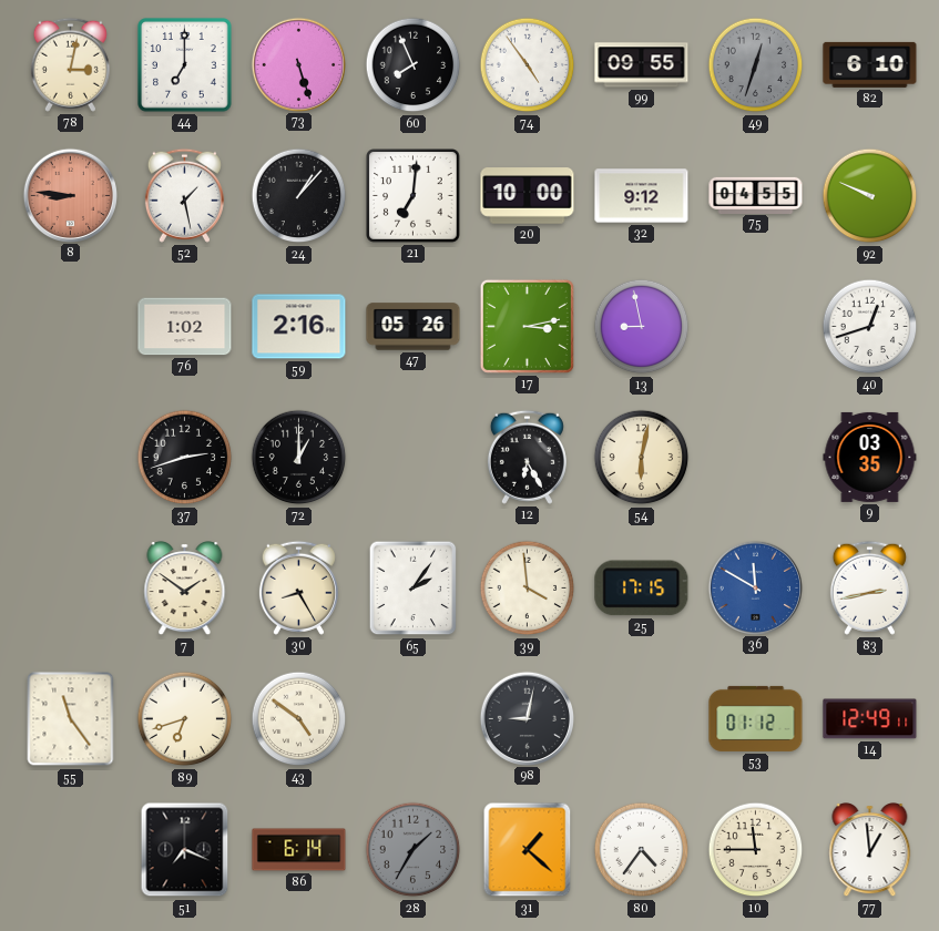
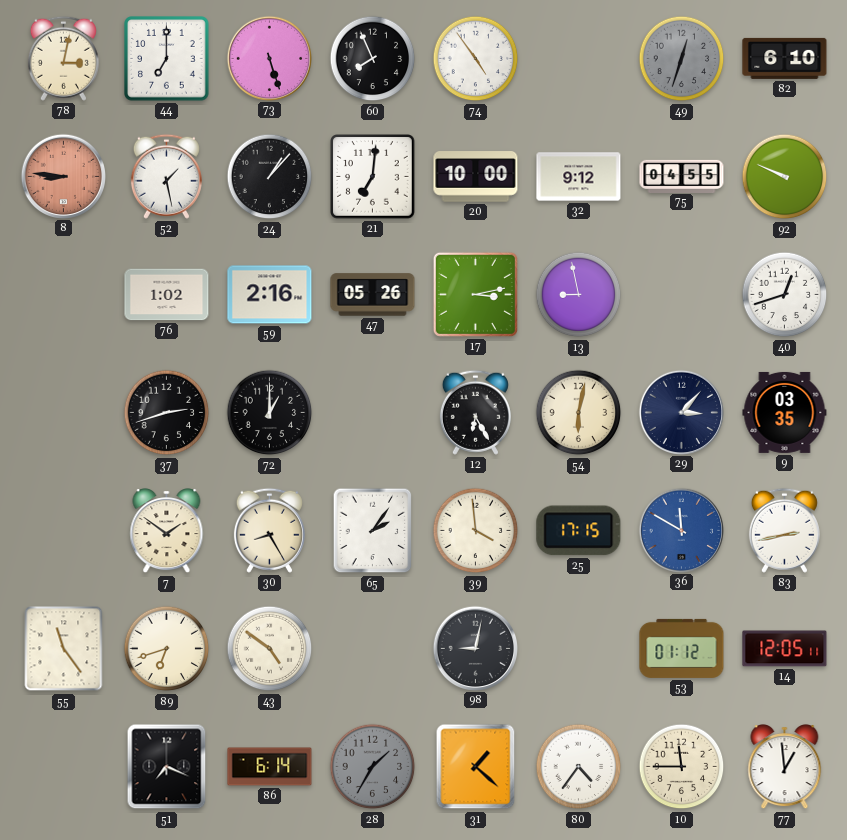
99: 09:55 -> none
29: none -> 3:07
14: 12:49 -> 12:05
